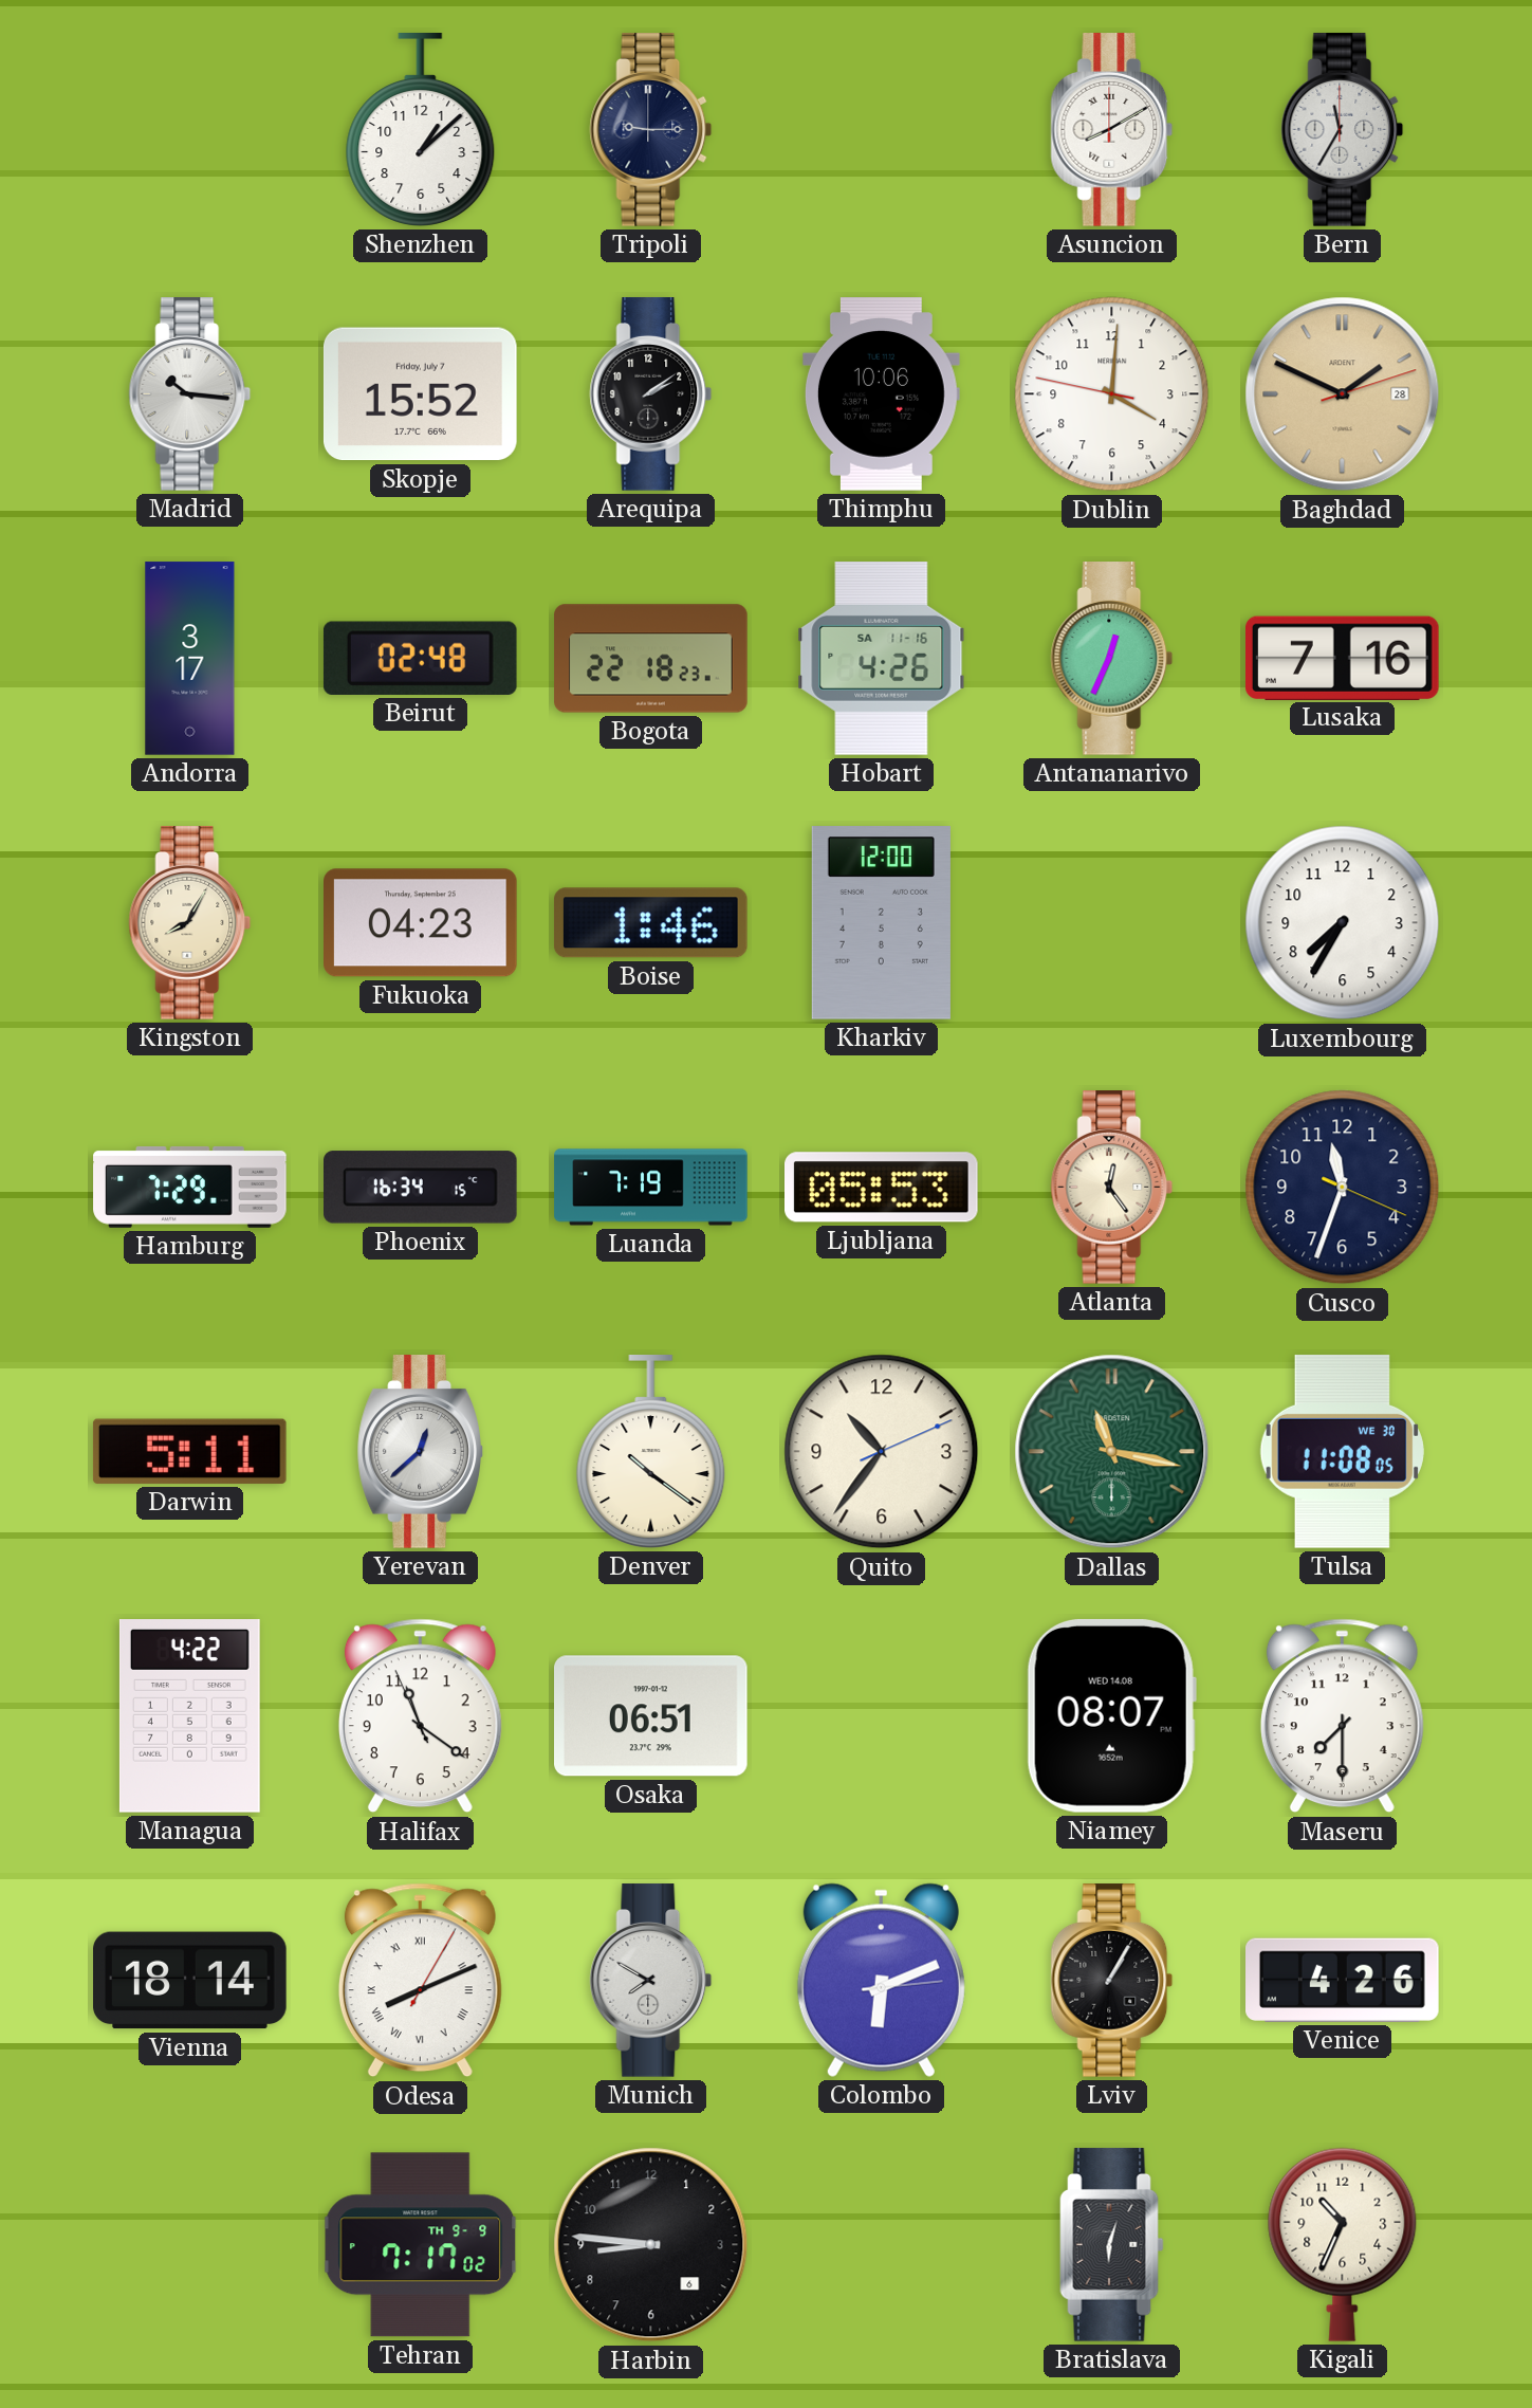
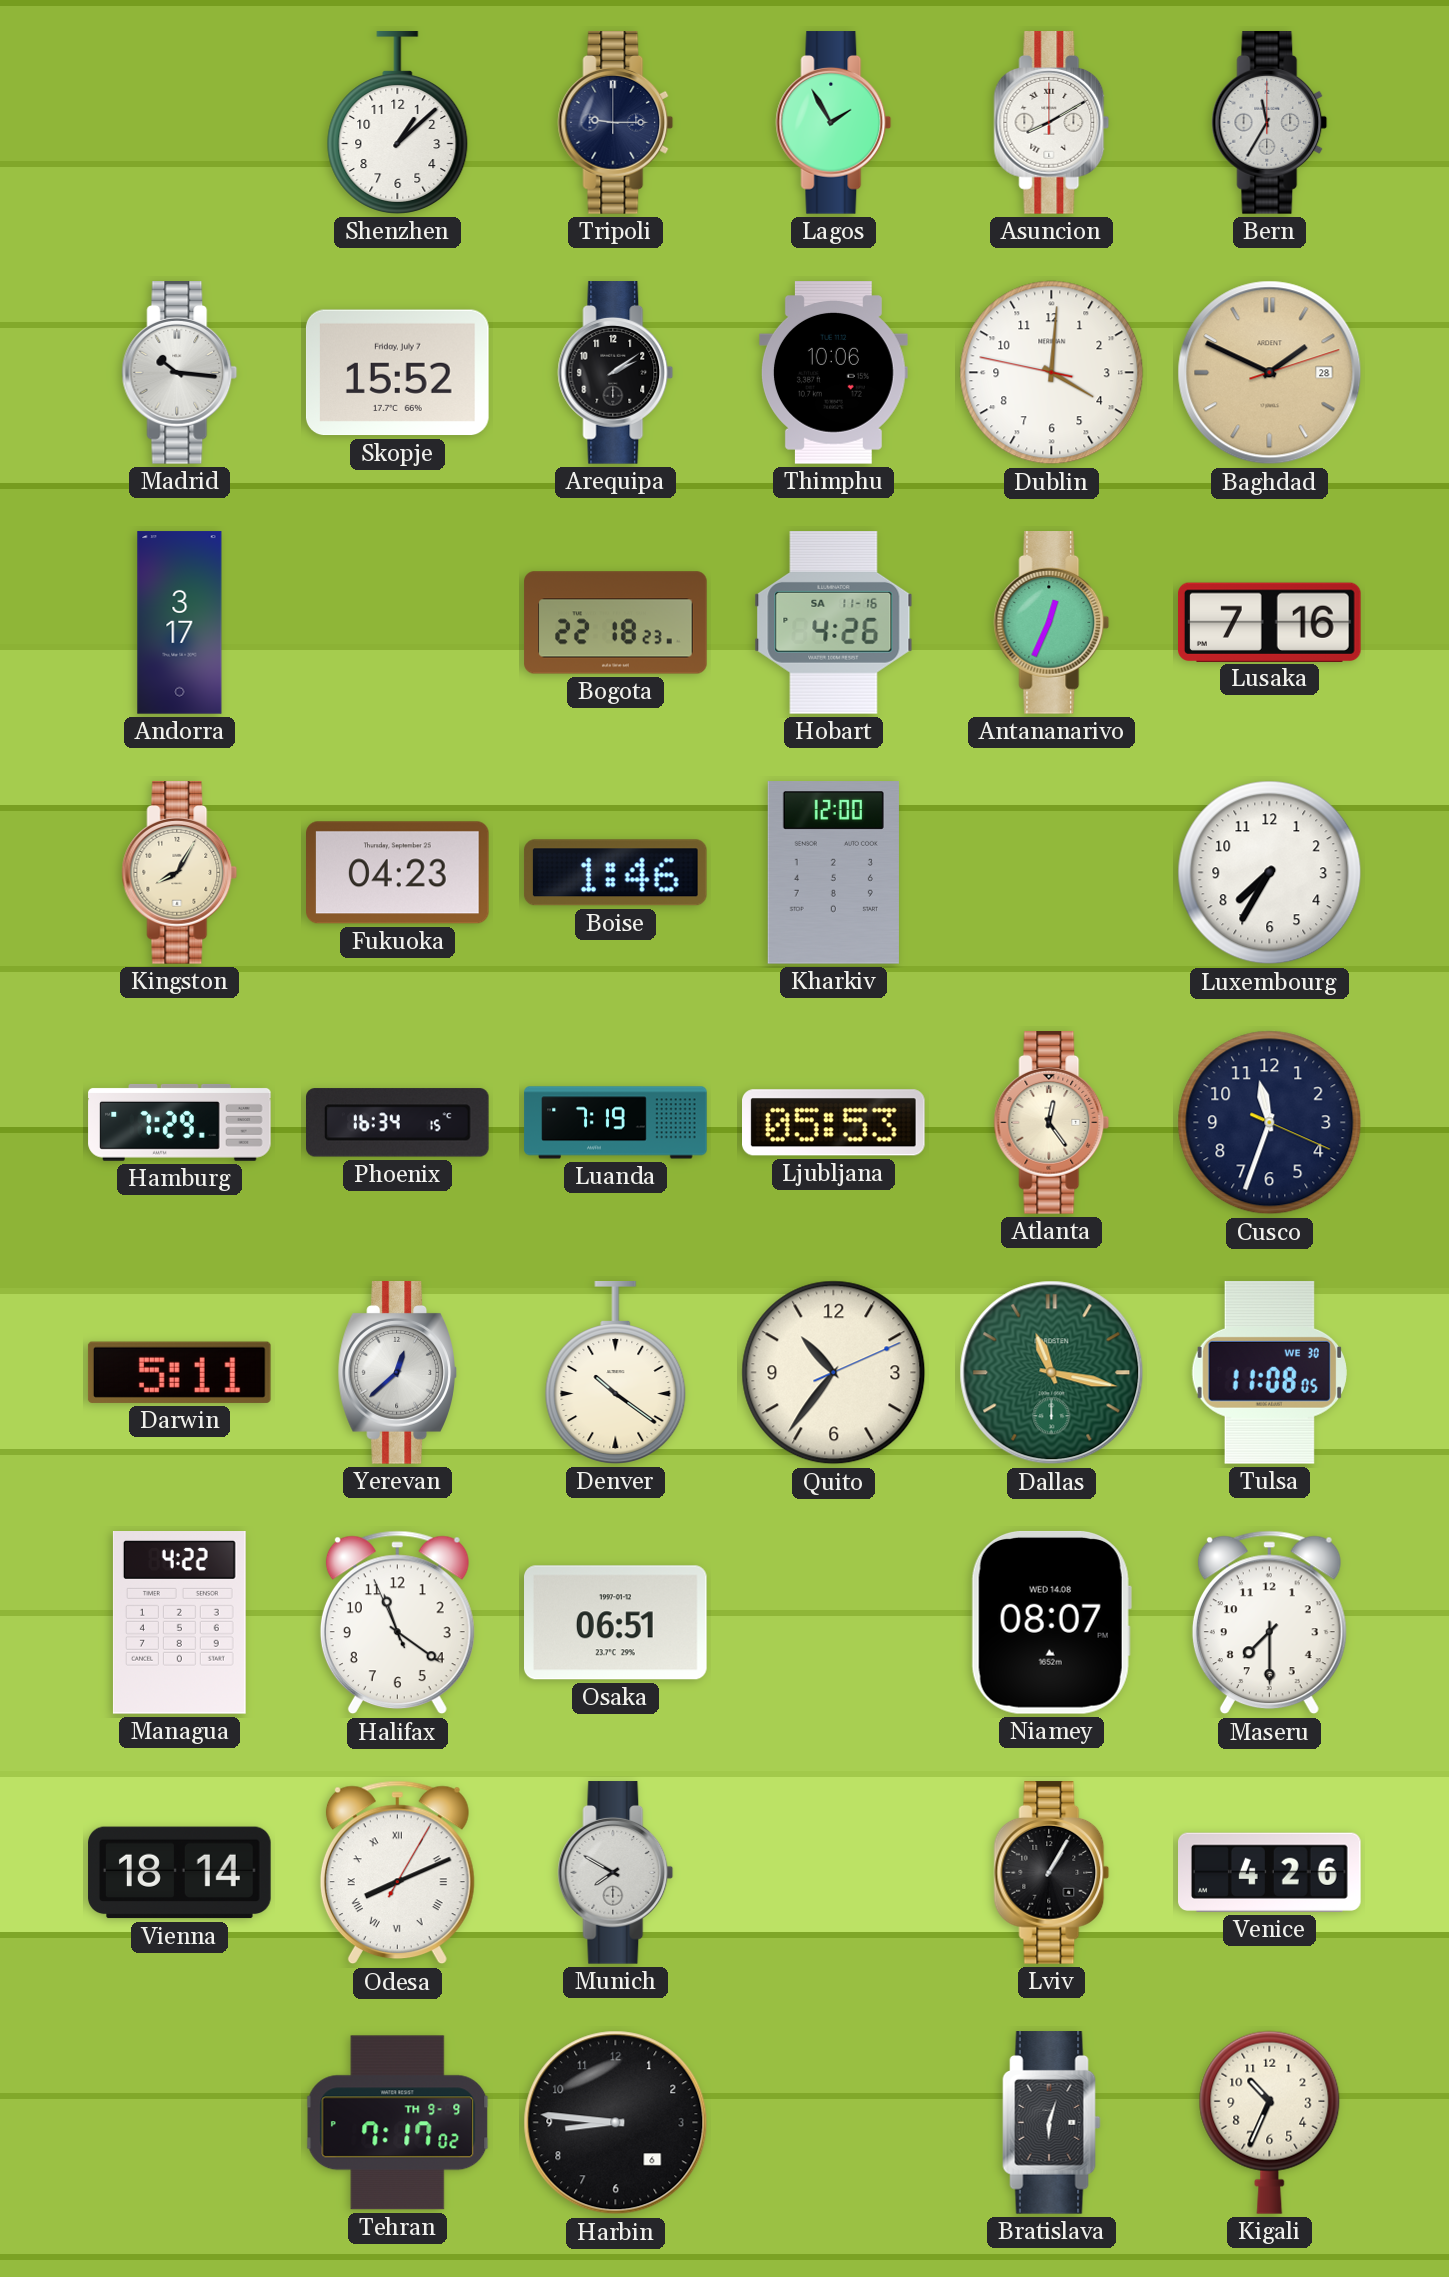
Lagos: none -> 1:55
Beirut: 02:48 -> none
Colombo: 6:11 -> none
